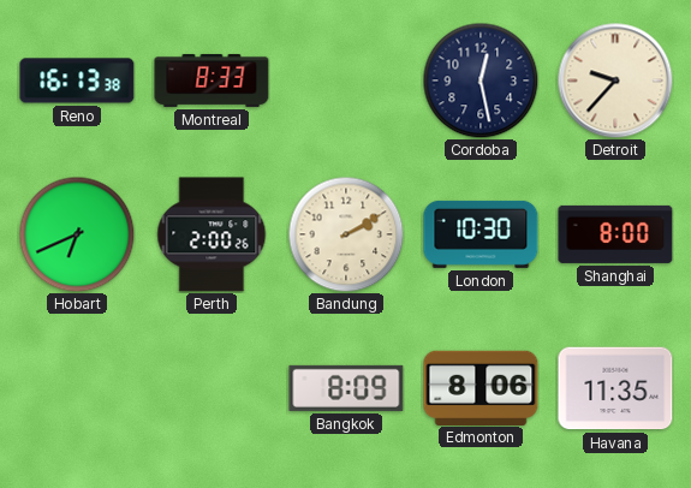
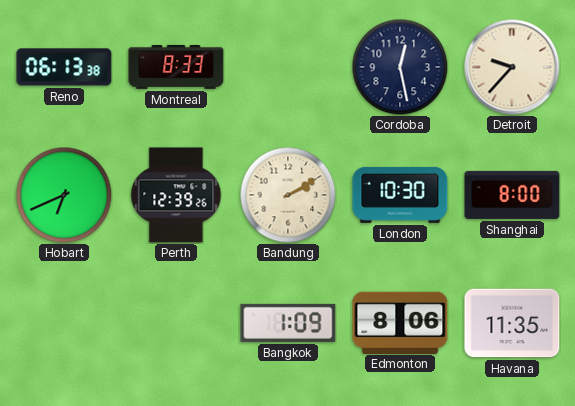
Reno: 16:13 -> 06:13
Perth: 2:00 -> 12:39
Bangkok: 8:09 -> 1:09
